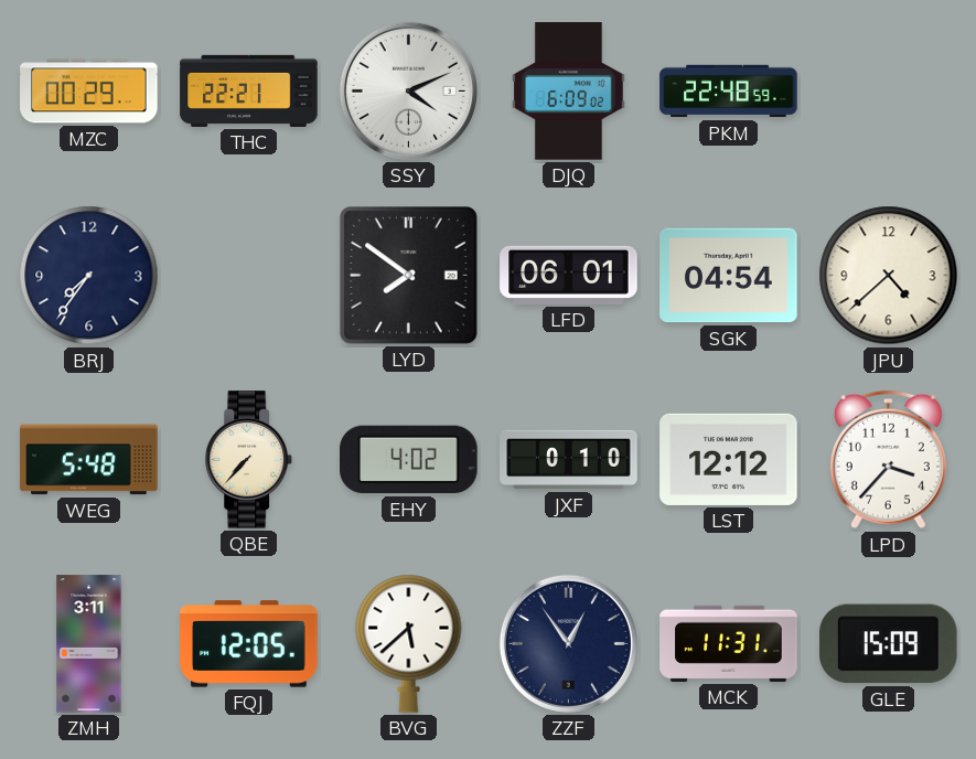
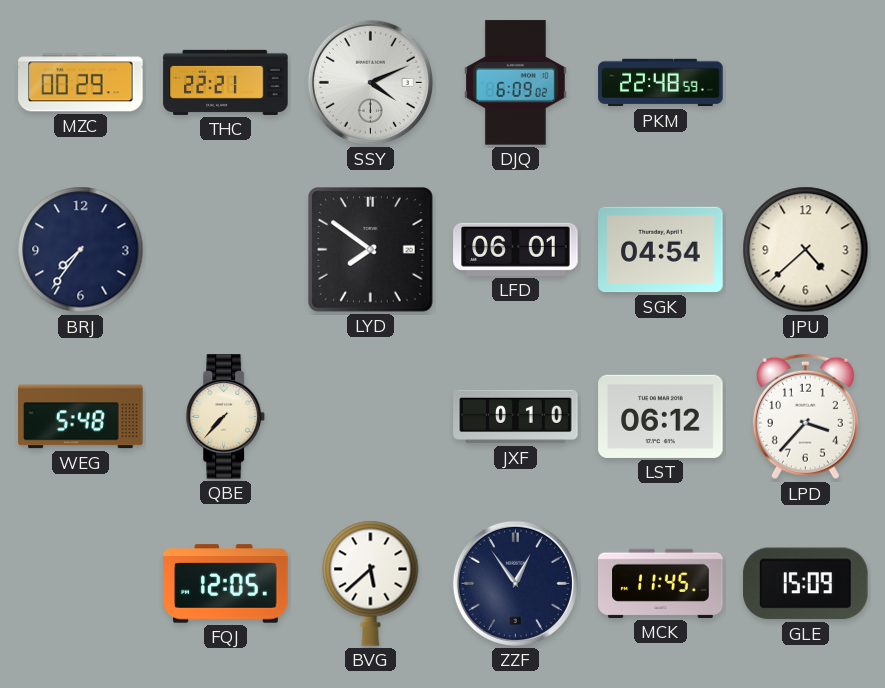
EHY: 4:02 -> none
LST: 12:12 -> 06:12
ZMH: 3:11 -> none
MCK: 11:31 -> 11:45
